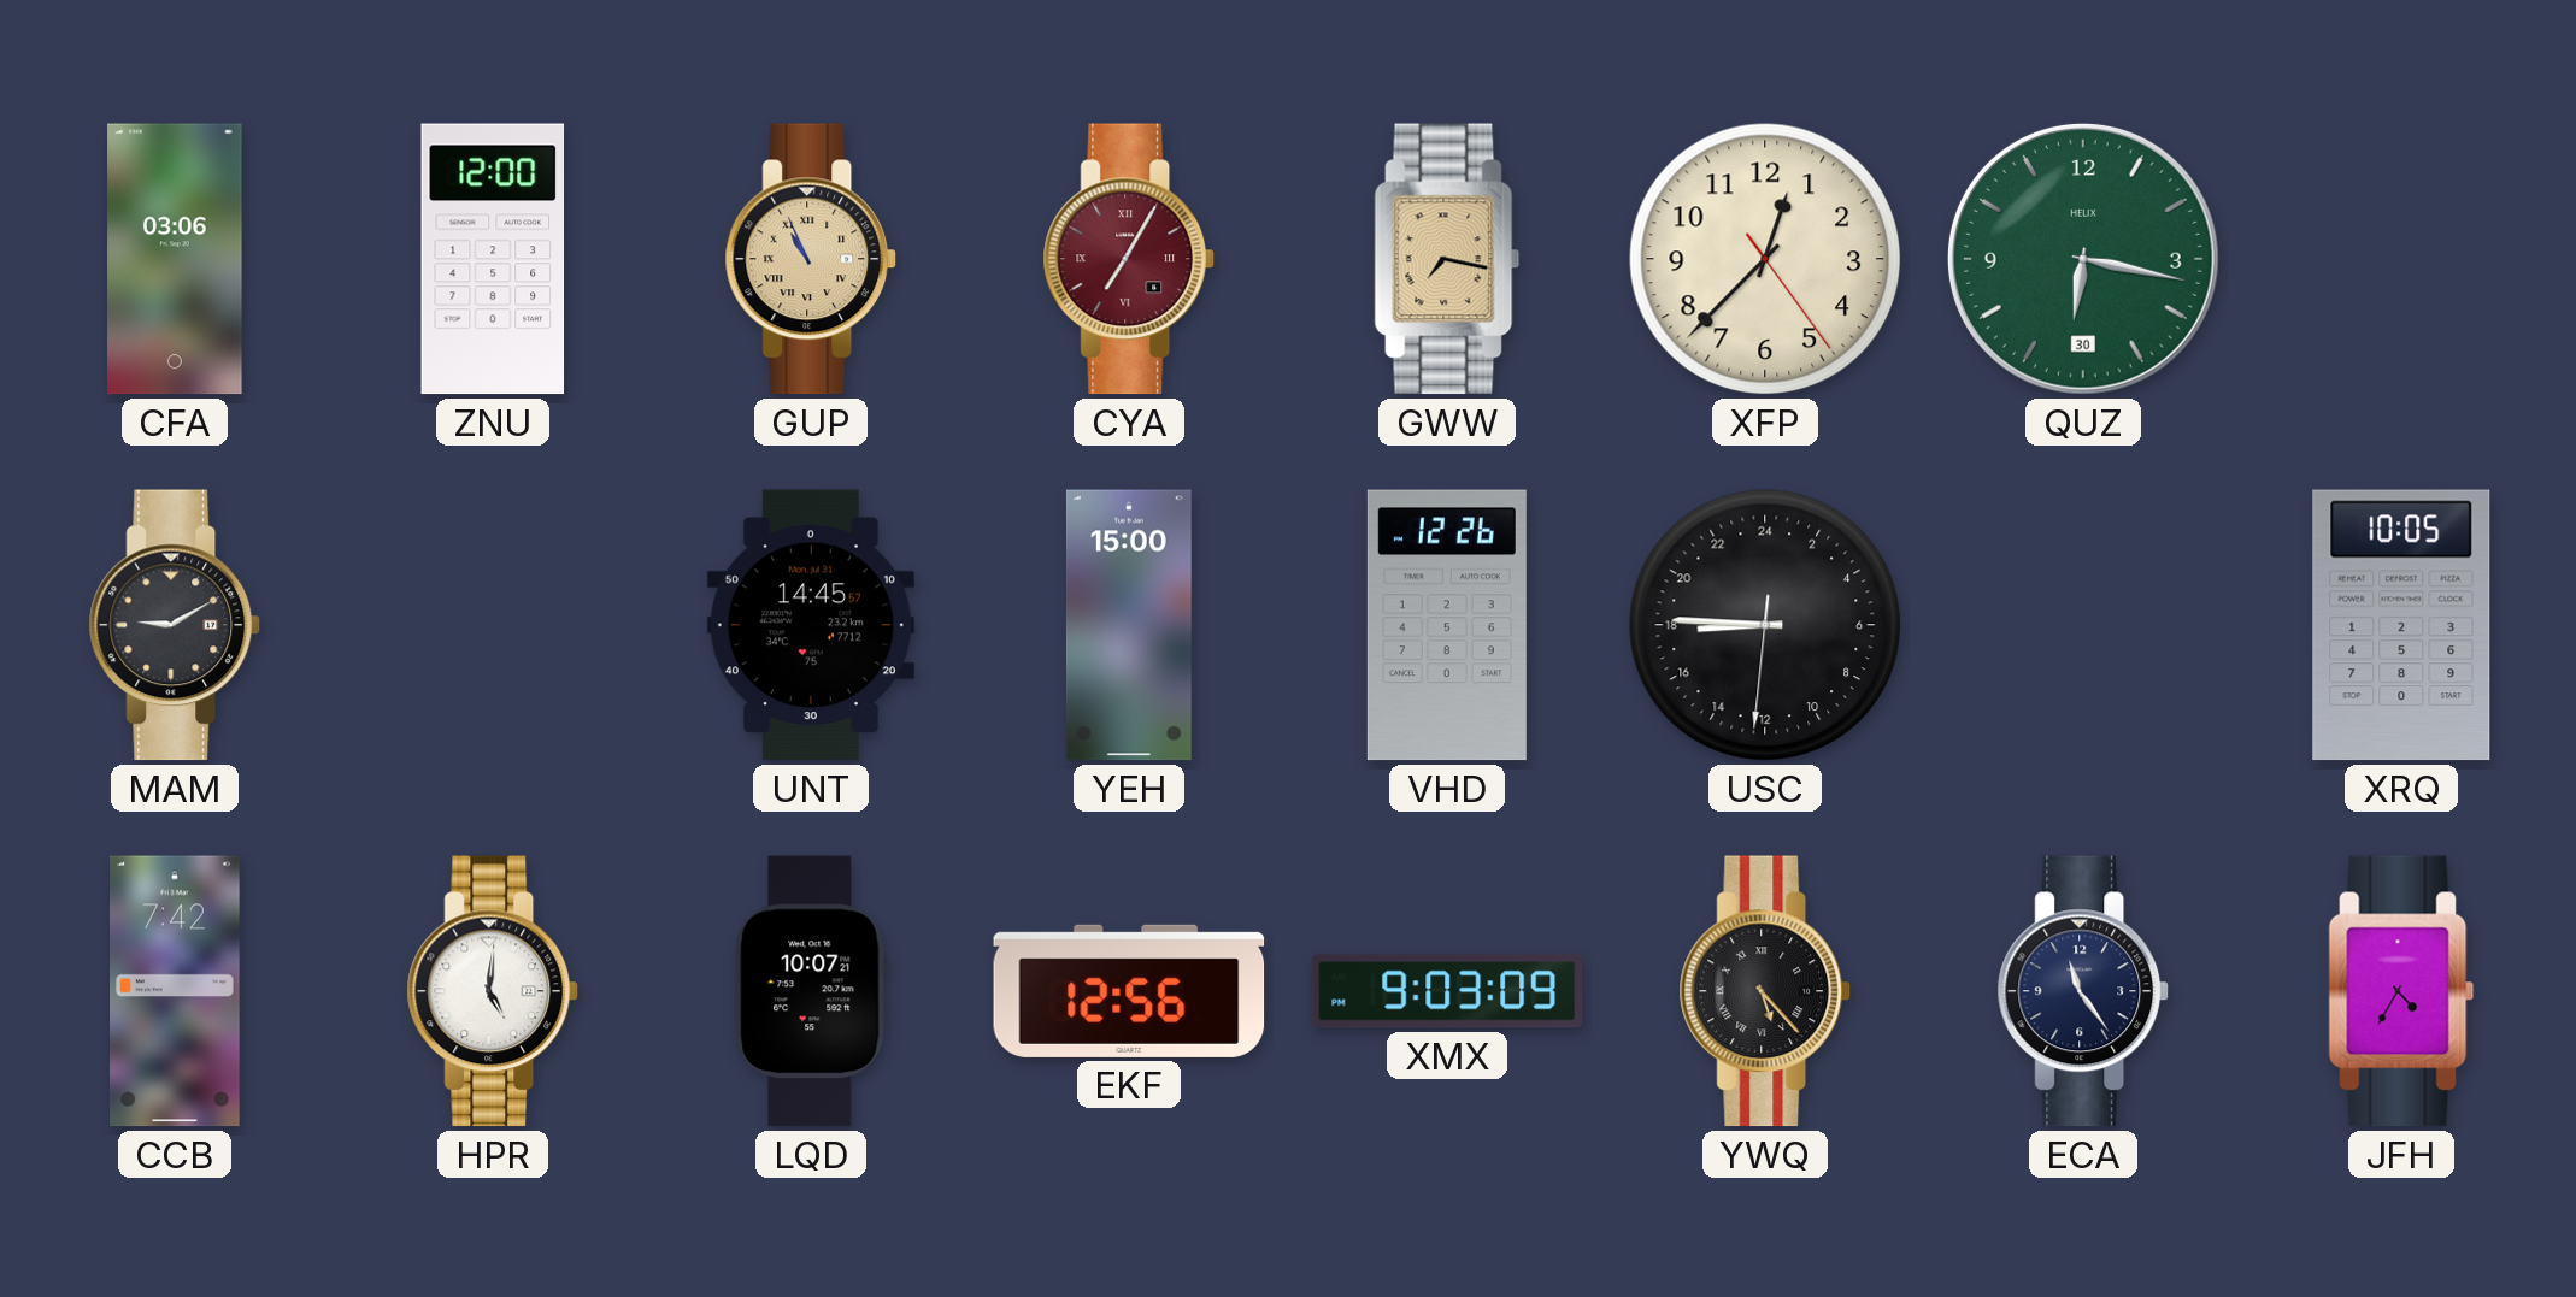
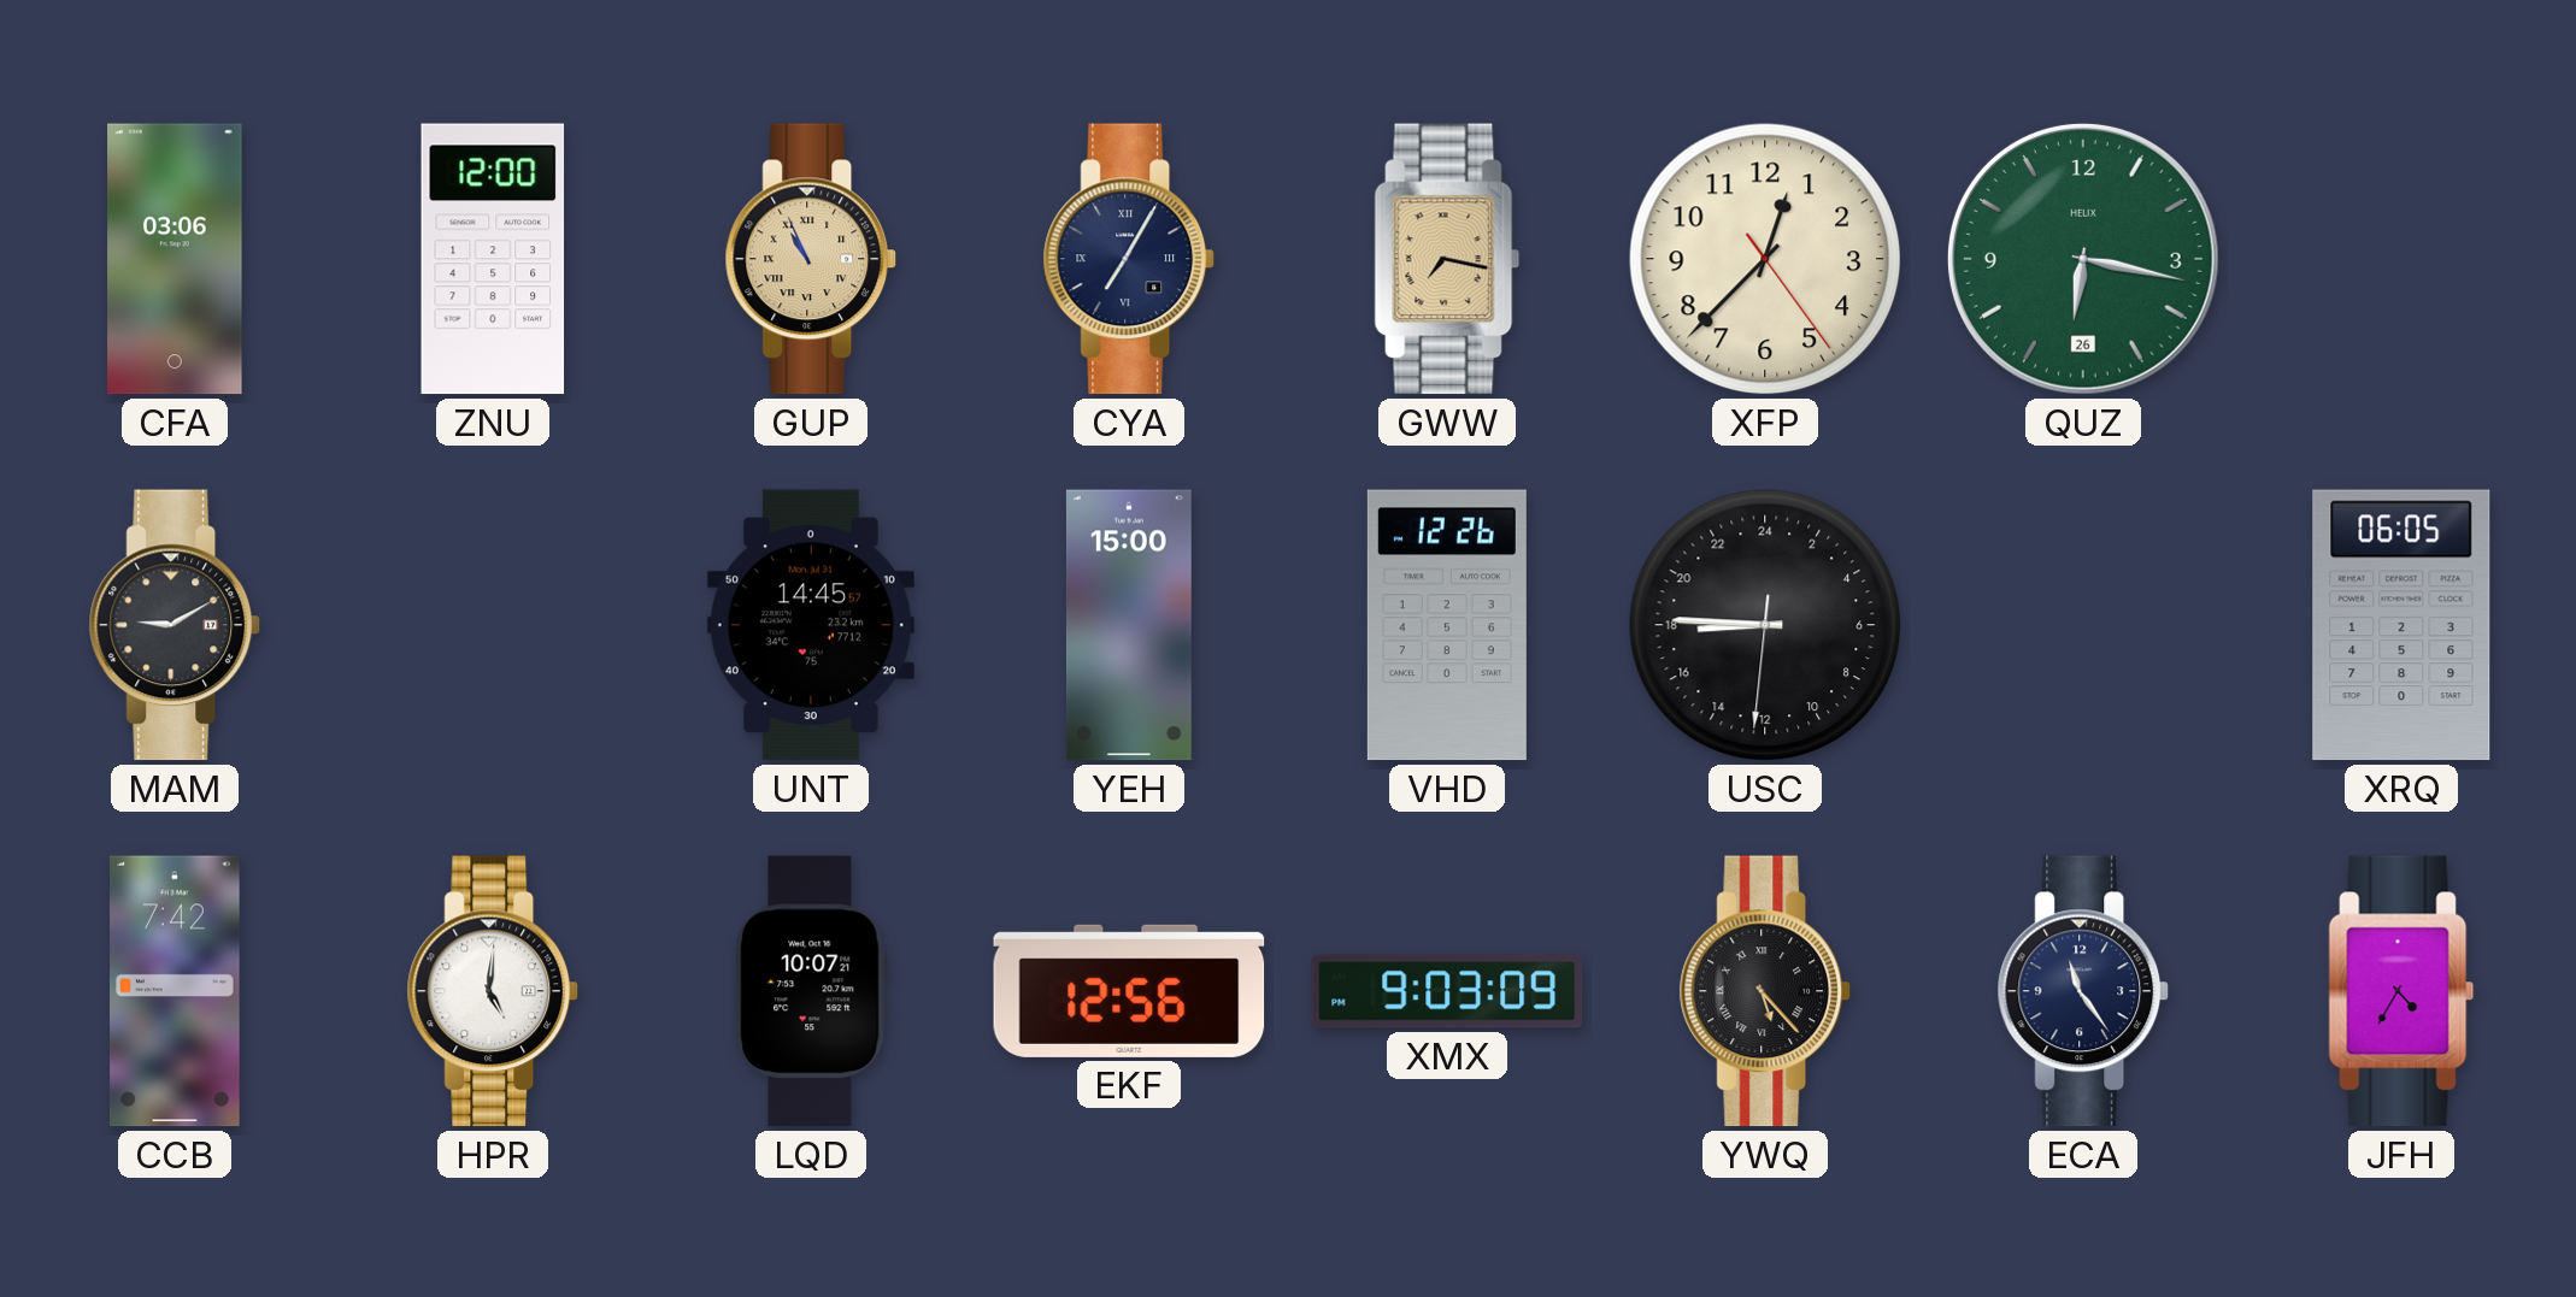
CYA dial: burgundy -> navy
QUZ date: 30 -> 26
XRQ: 10:05 -> 06:05
